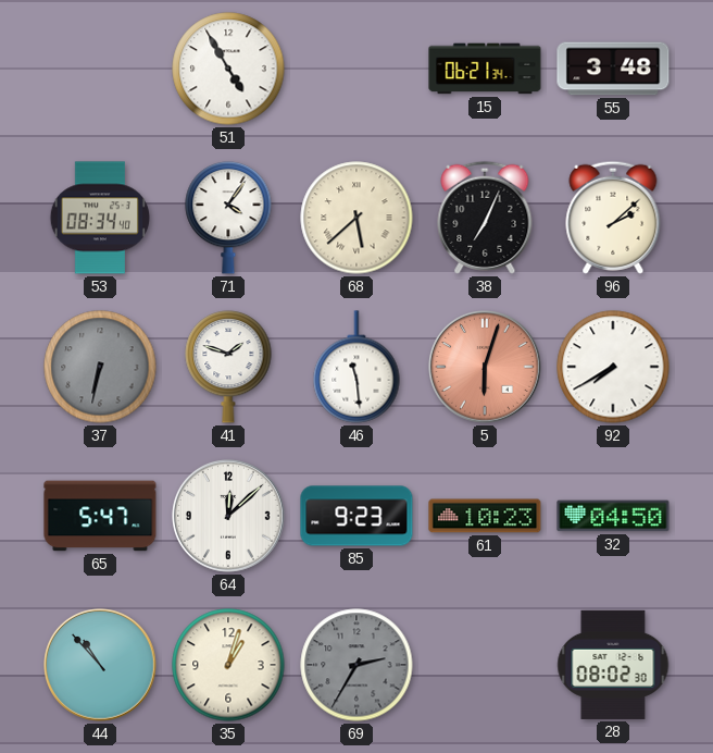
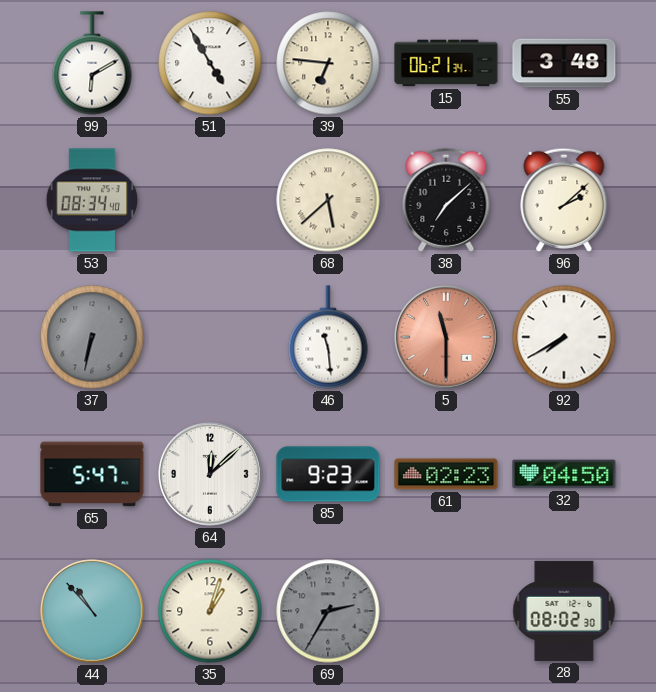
99: none -> 6:10
39: none -> 6:46
71: 4:06 -> none
38: 7:04 -> 7:08
41: 1:48 -> none
5: 6:03 -> 11:30
61: 10:23 -> 02:23
